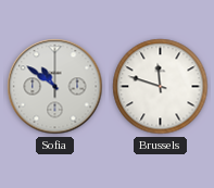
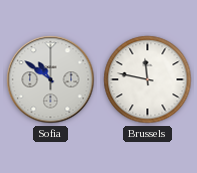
Brussels: 11:48 -> 11:47
